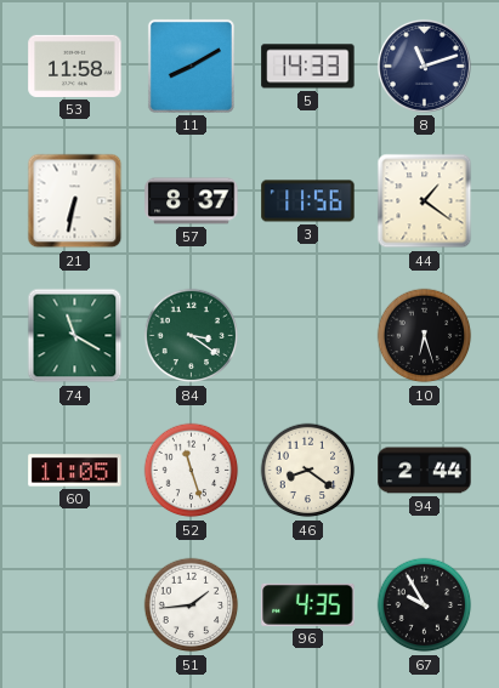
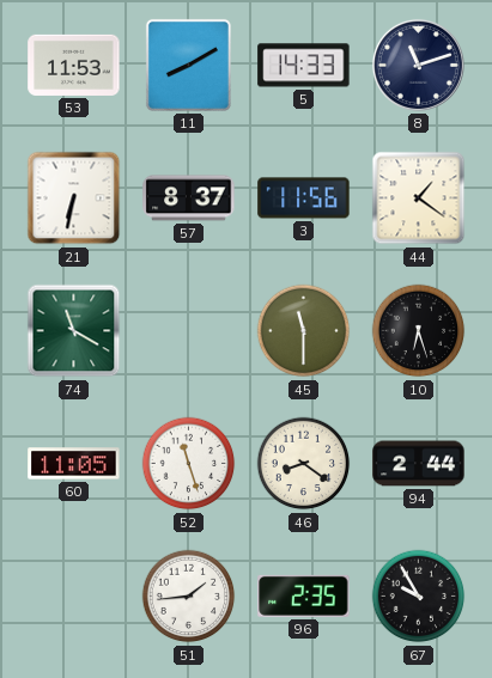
53: 11:58 -> 11:53
84: 3:21 -> none
45: none -> 11:30
96: 4:35 -> 2:35
